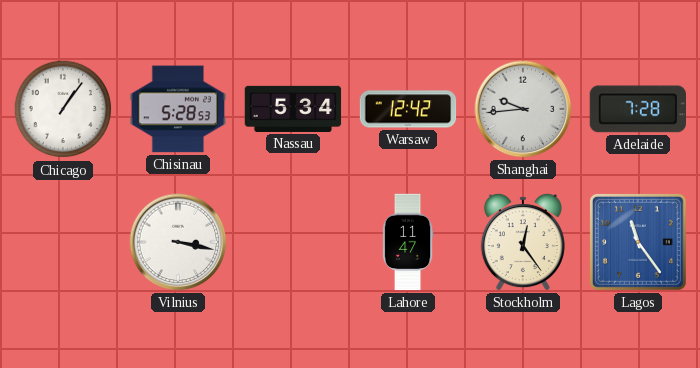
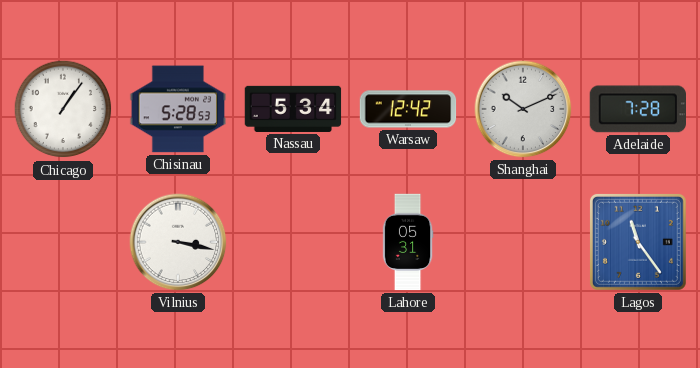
Shanghai: 9:44 -> 10:11
Lahore: 11:47 -> 05:31
Stockholm: 12:24 -> none
